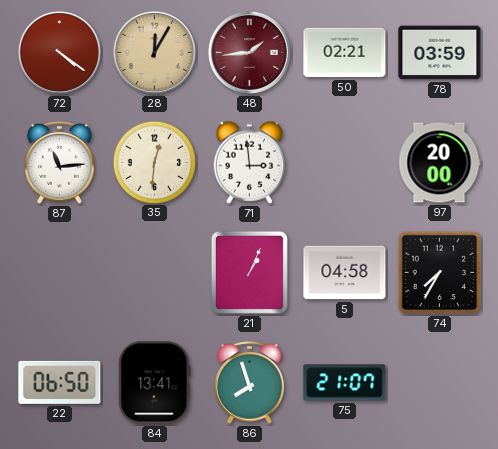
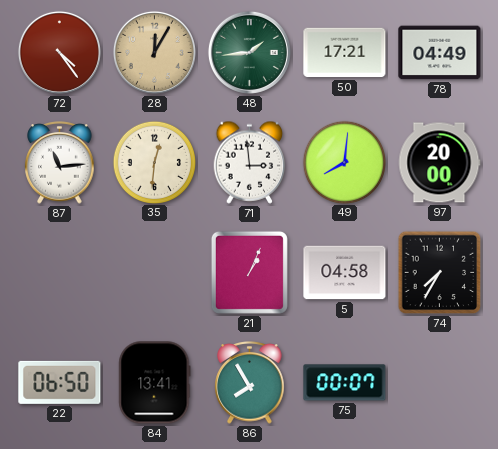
72: 4:21 -> 4:24
48 dial: burgundy -> green
50: 02:21 -> 17:21
78: 03:59 -> 04:49
49: none -> 8:01
86: 7:57 -> 7:55
75: 21:07 -> 00:07
